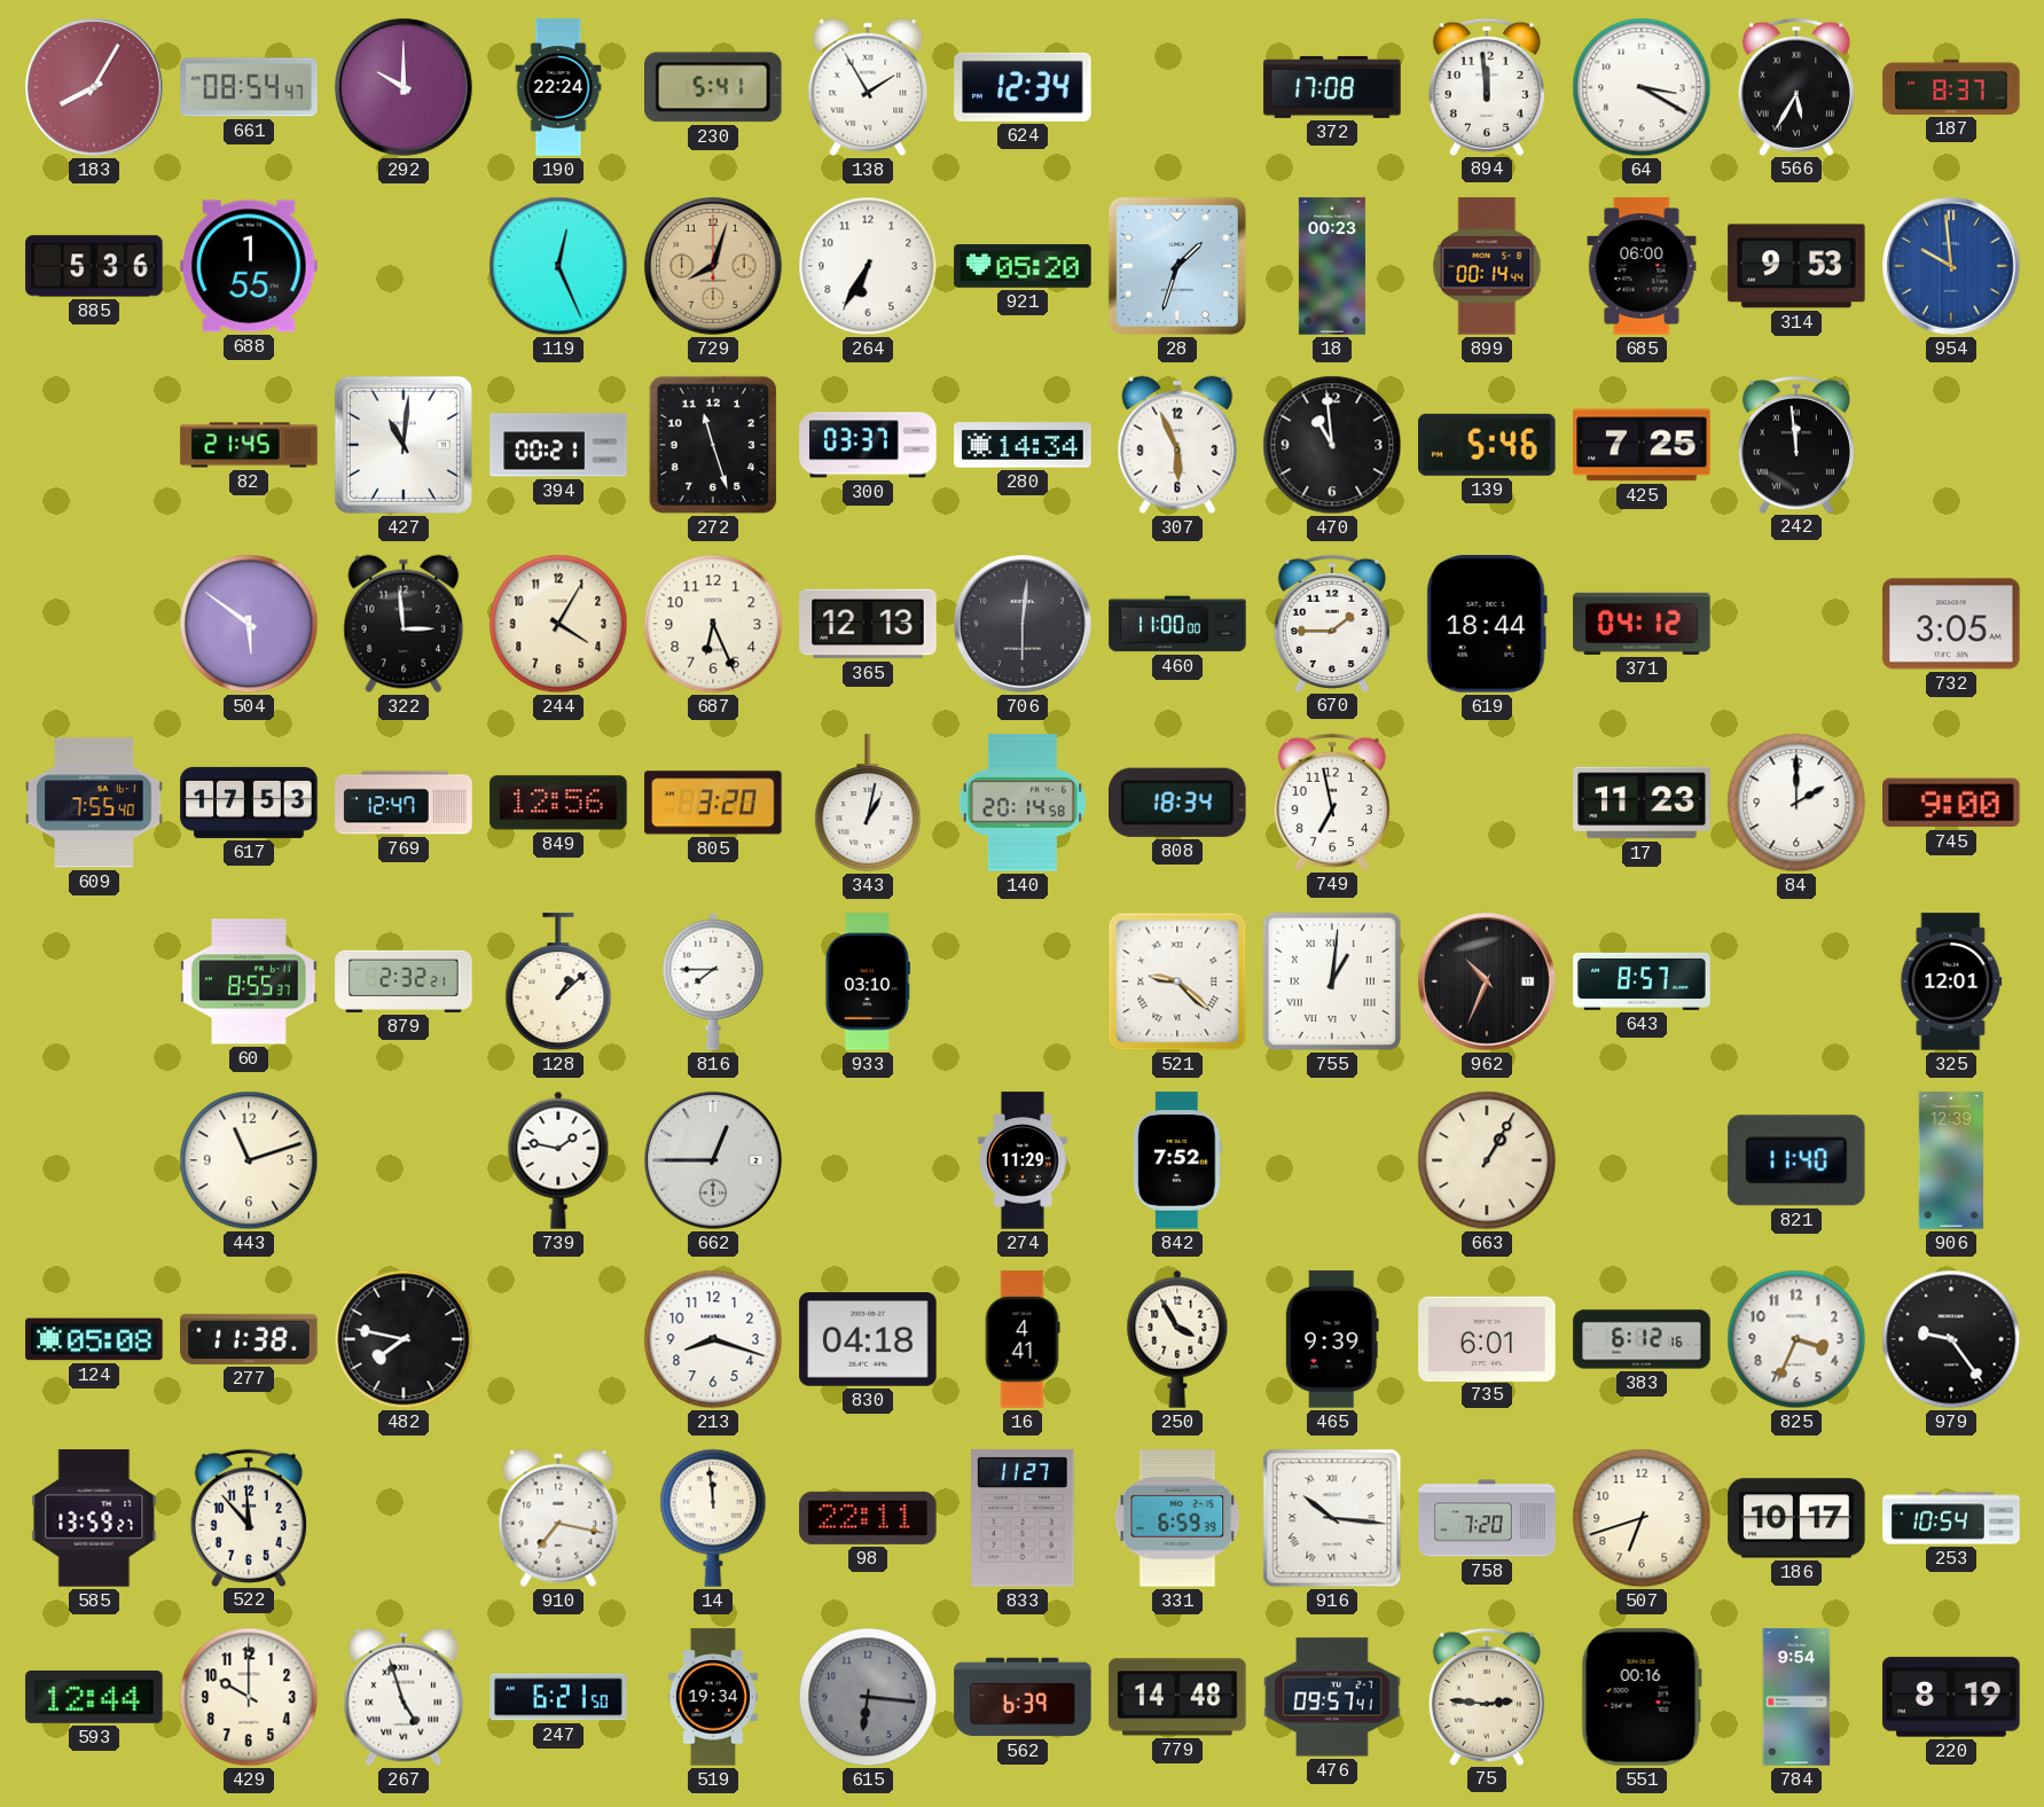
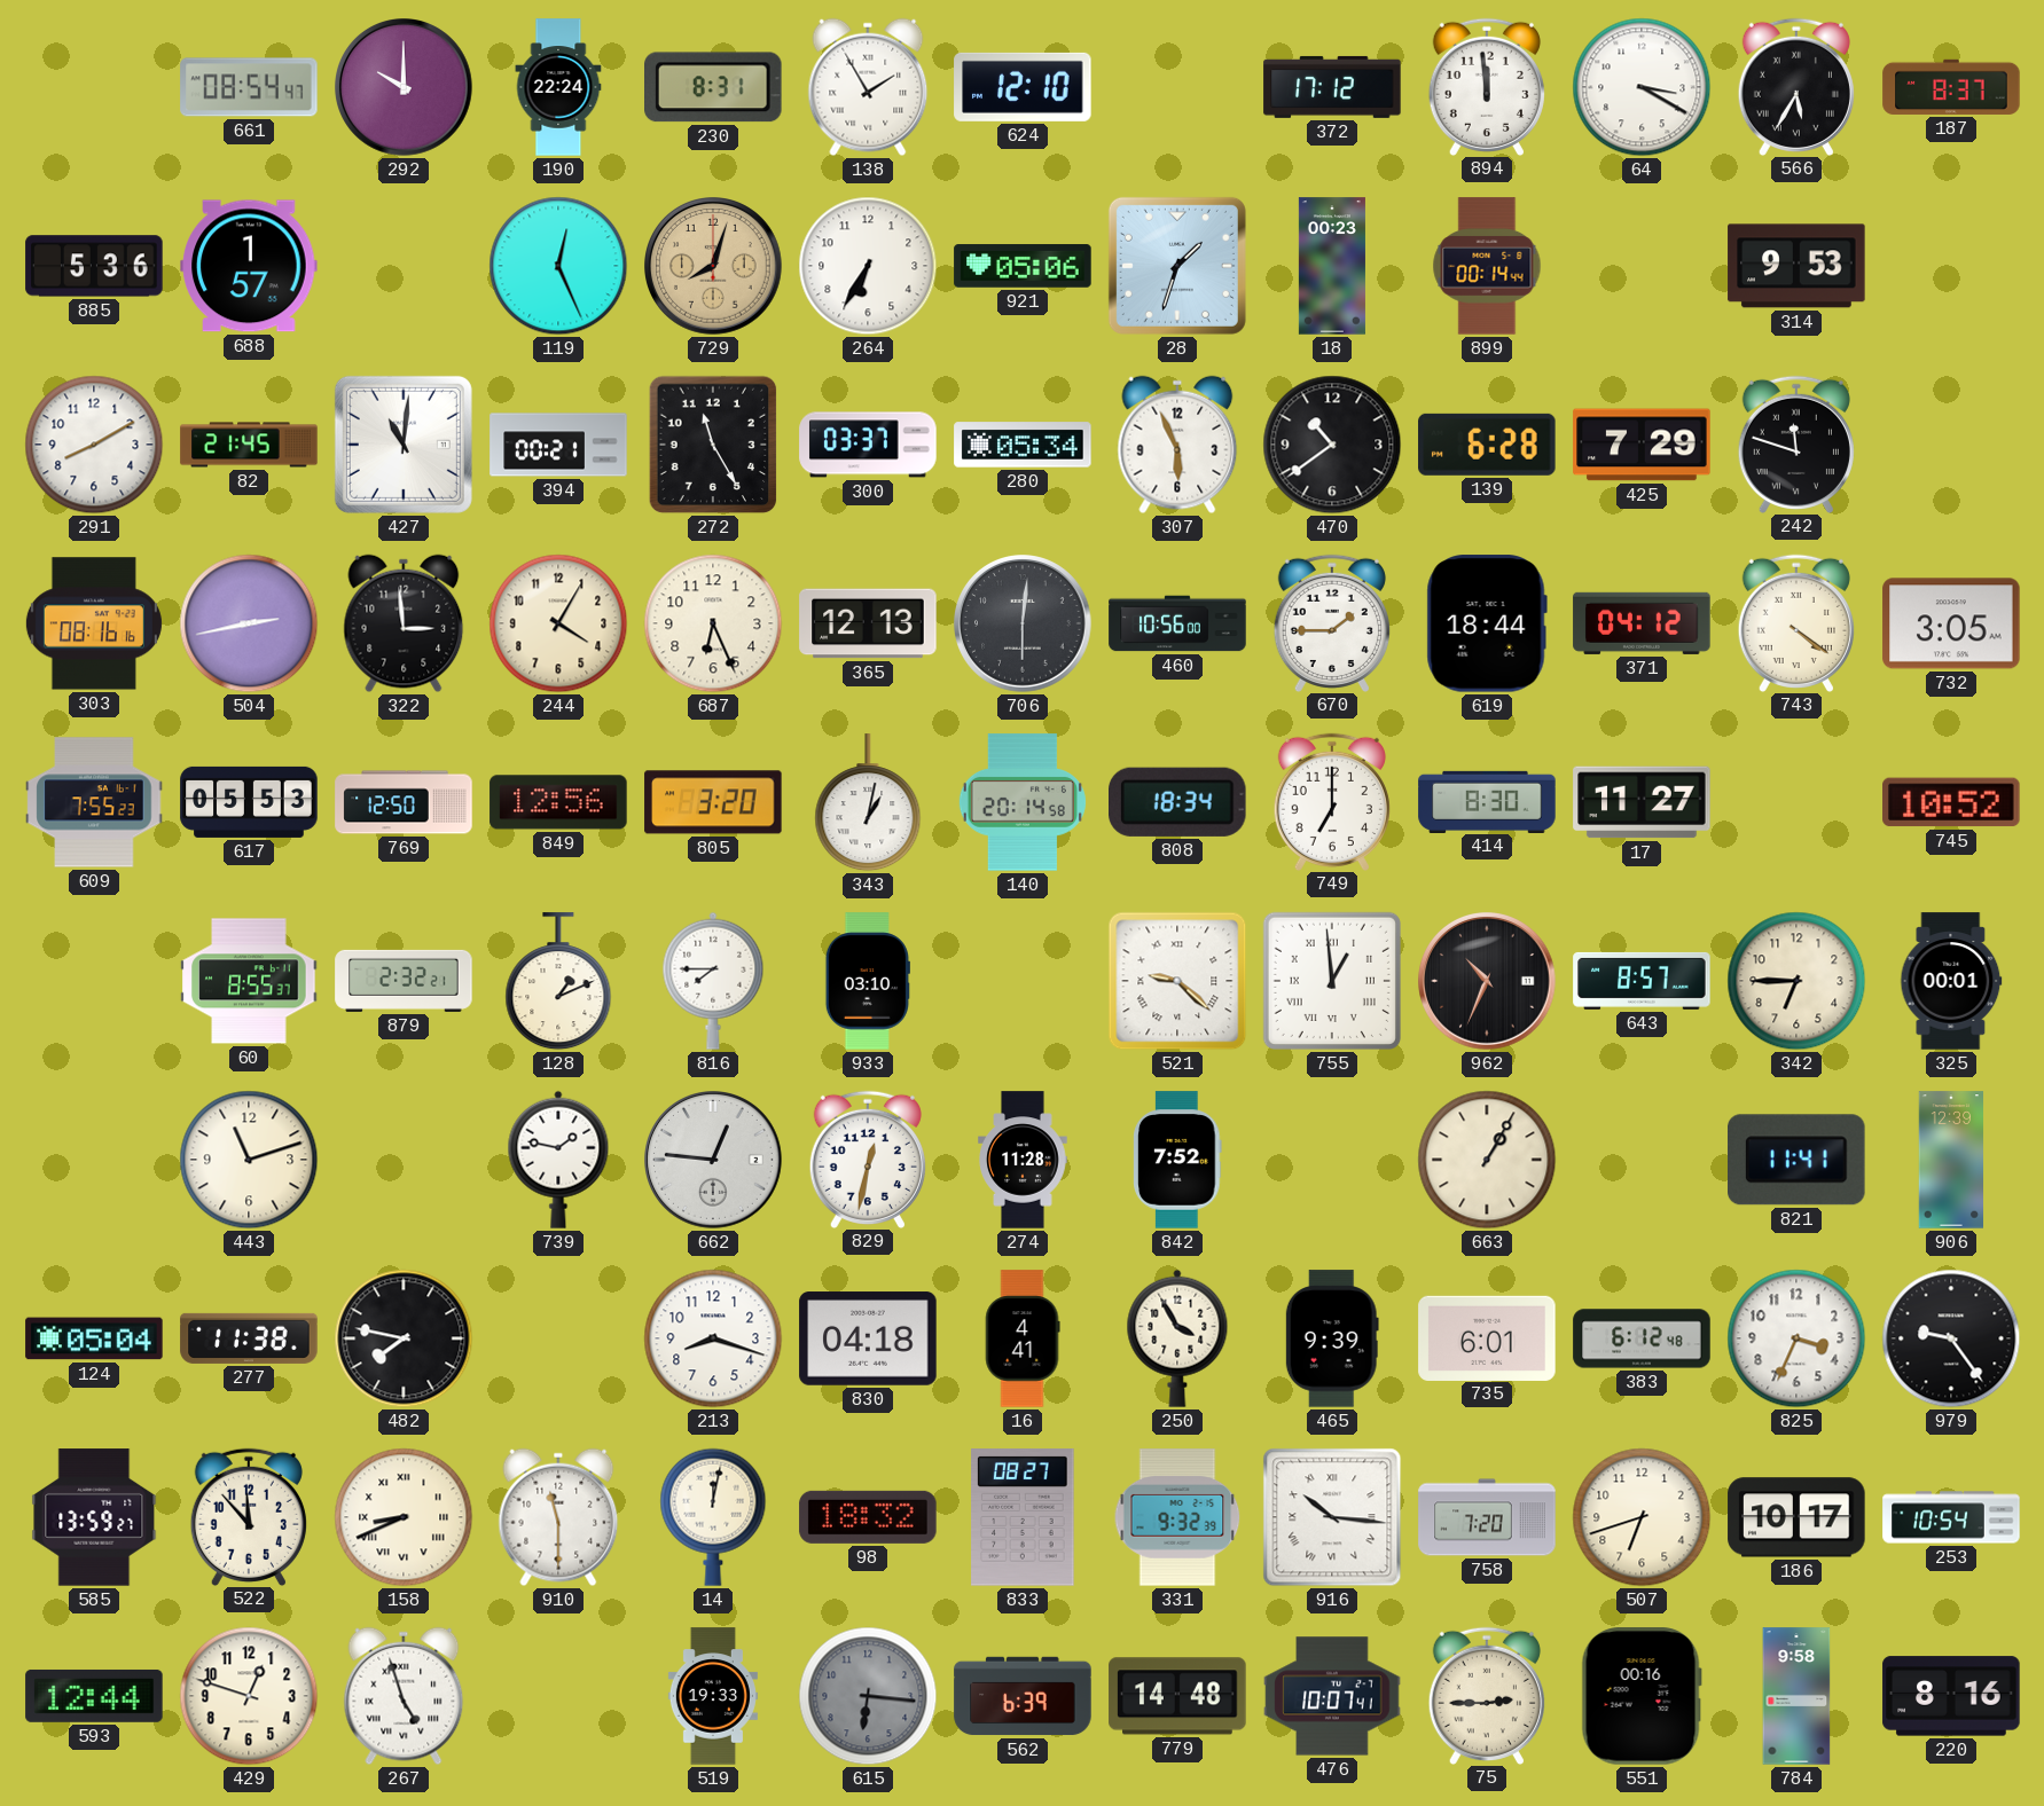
183: 8:05 -> none
230: 5:41 -> 8:31
624: 12:34 -> 12:10
372: 17:08 -> 17:12
688: 1:55 -> 1:57
921: 05:20 -> 05:06
685: 06:00 -> none
954: 9:59 -> none
291: none -> 8:10
272: 11:27 -> 11:25
280: 14:34 -> 05:34
470: 10:59 -> 10:39
139: 5:46 -> 6:28
425: 7:25 -> 7:29
242: 11:59 -> 11:48
303: none -> 08:16
504: 5:51 -> 2:43
460: 11:00 -> 10:56
743: none -> 4:21
609: 7:55:40 -> 7:55:23
617: 17:53 -> 05:53
769: 12:47 -> 12:50
749: 6:58 -> 7:00
414: none -> 8:30
17: 11:23 -> 11:27
84: 2:00 -> none
745: 9:00 -> 10:52
128: 1:08 -> 1:11
755: 1:01 -> 12:59
342: none -> 6:45
325: 12:01 -> 00:01
662: 12:45 -> 12:46
829: none -> 12:32
274: 11:29 -> 11:28
821: 11:40 -> 11:41
124: 05:08 -> 05:04
383: 6:12:16 -> 6:12:48
158: none -> 8:41
910: 7:17 -> 11:30
14: 11:59 -> 12:02
98: 22:11 -> 18:32
833: 11:27 -> 08:27
331: 6:59 -> 9:32
429: 10:00 -> 12:48
247: 6:21 -> none
519: 19:34 -> 19:33
476: 09:57 -> 10:07
75: 2:46 -> 2:45
784: 9:54 -> 9:58
220: 8:19 -> 8:16
